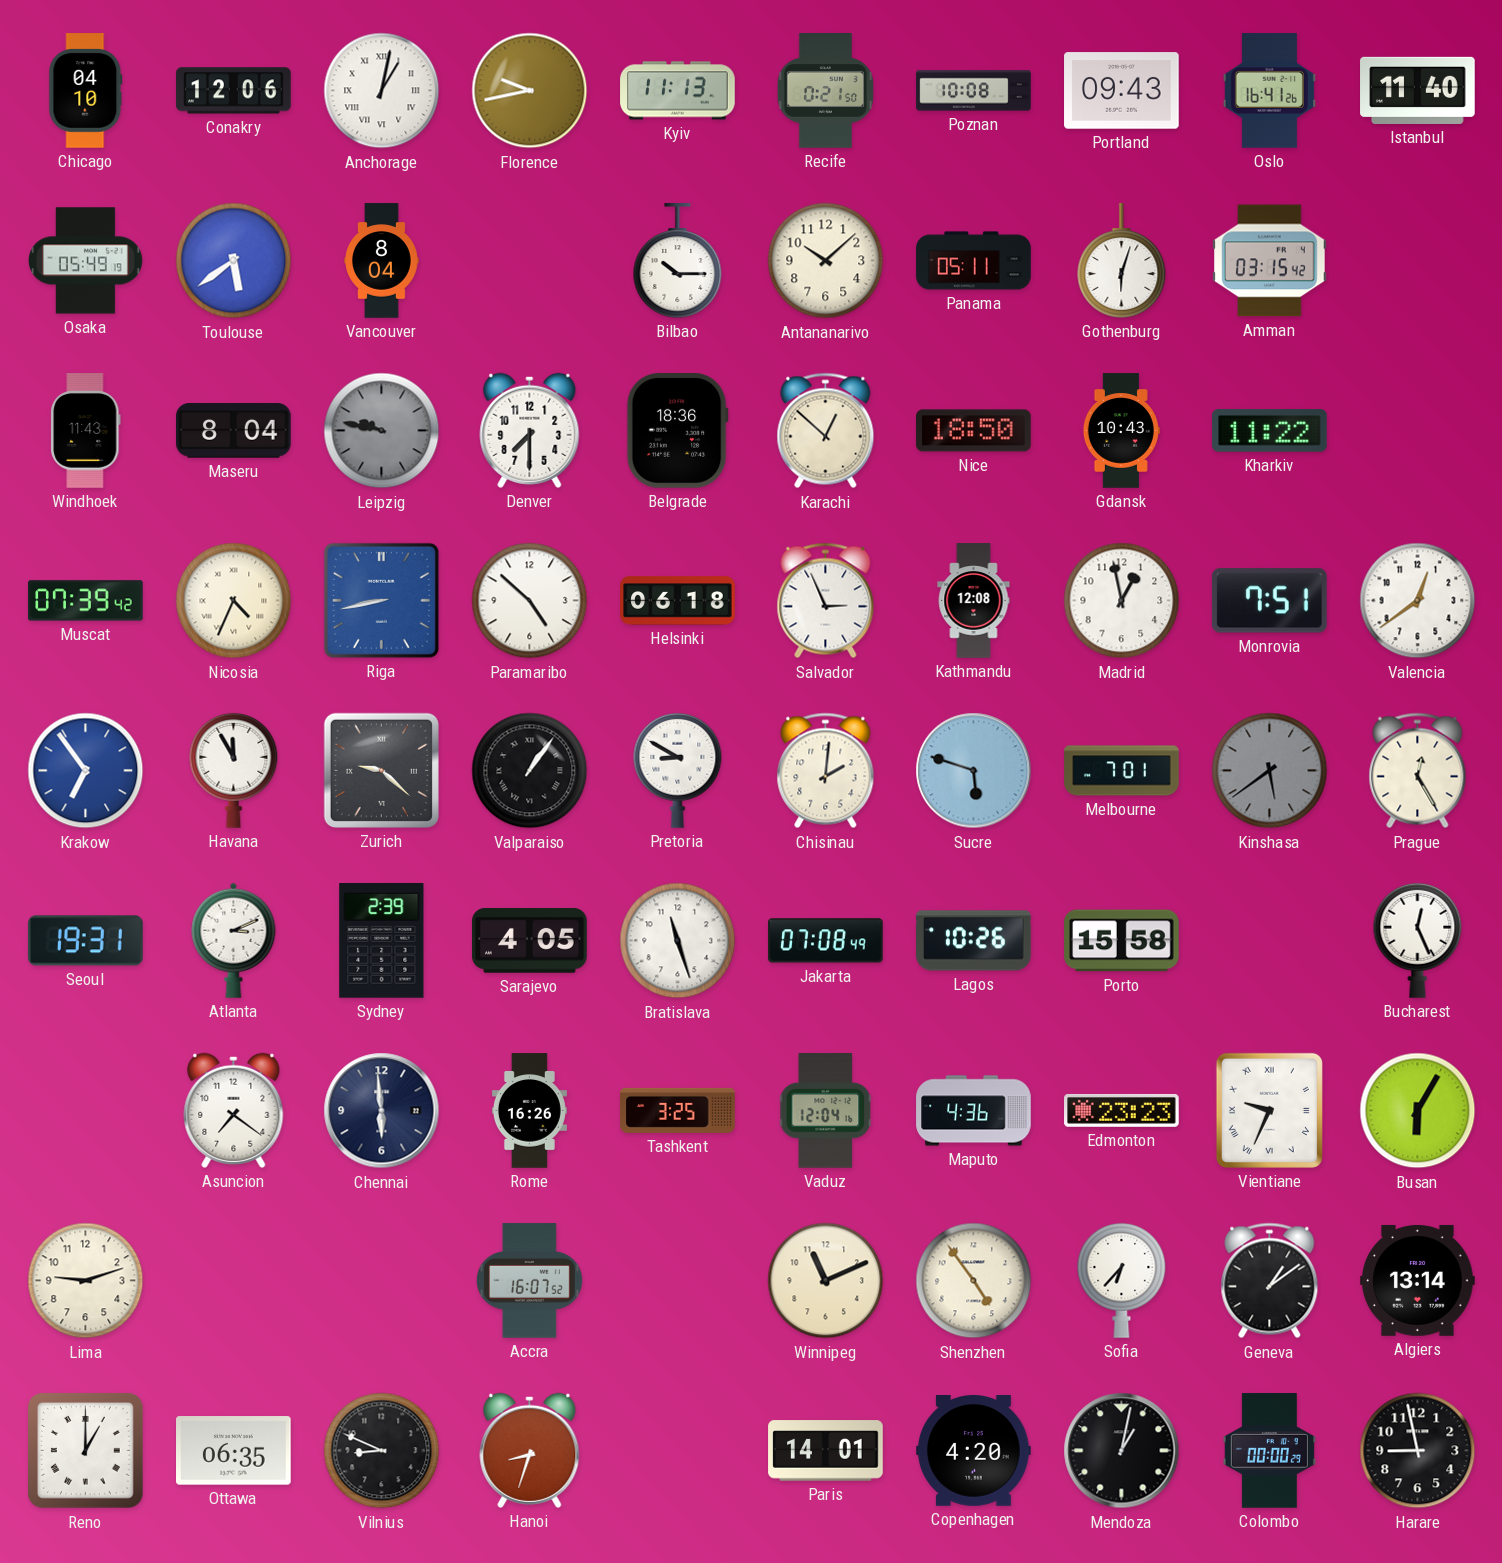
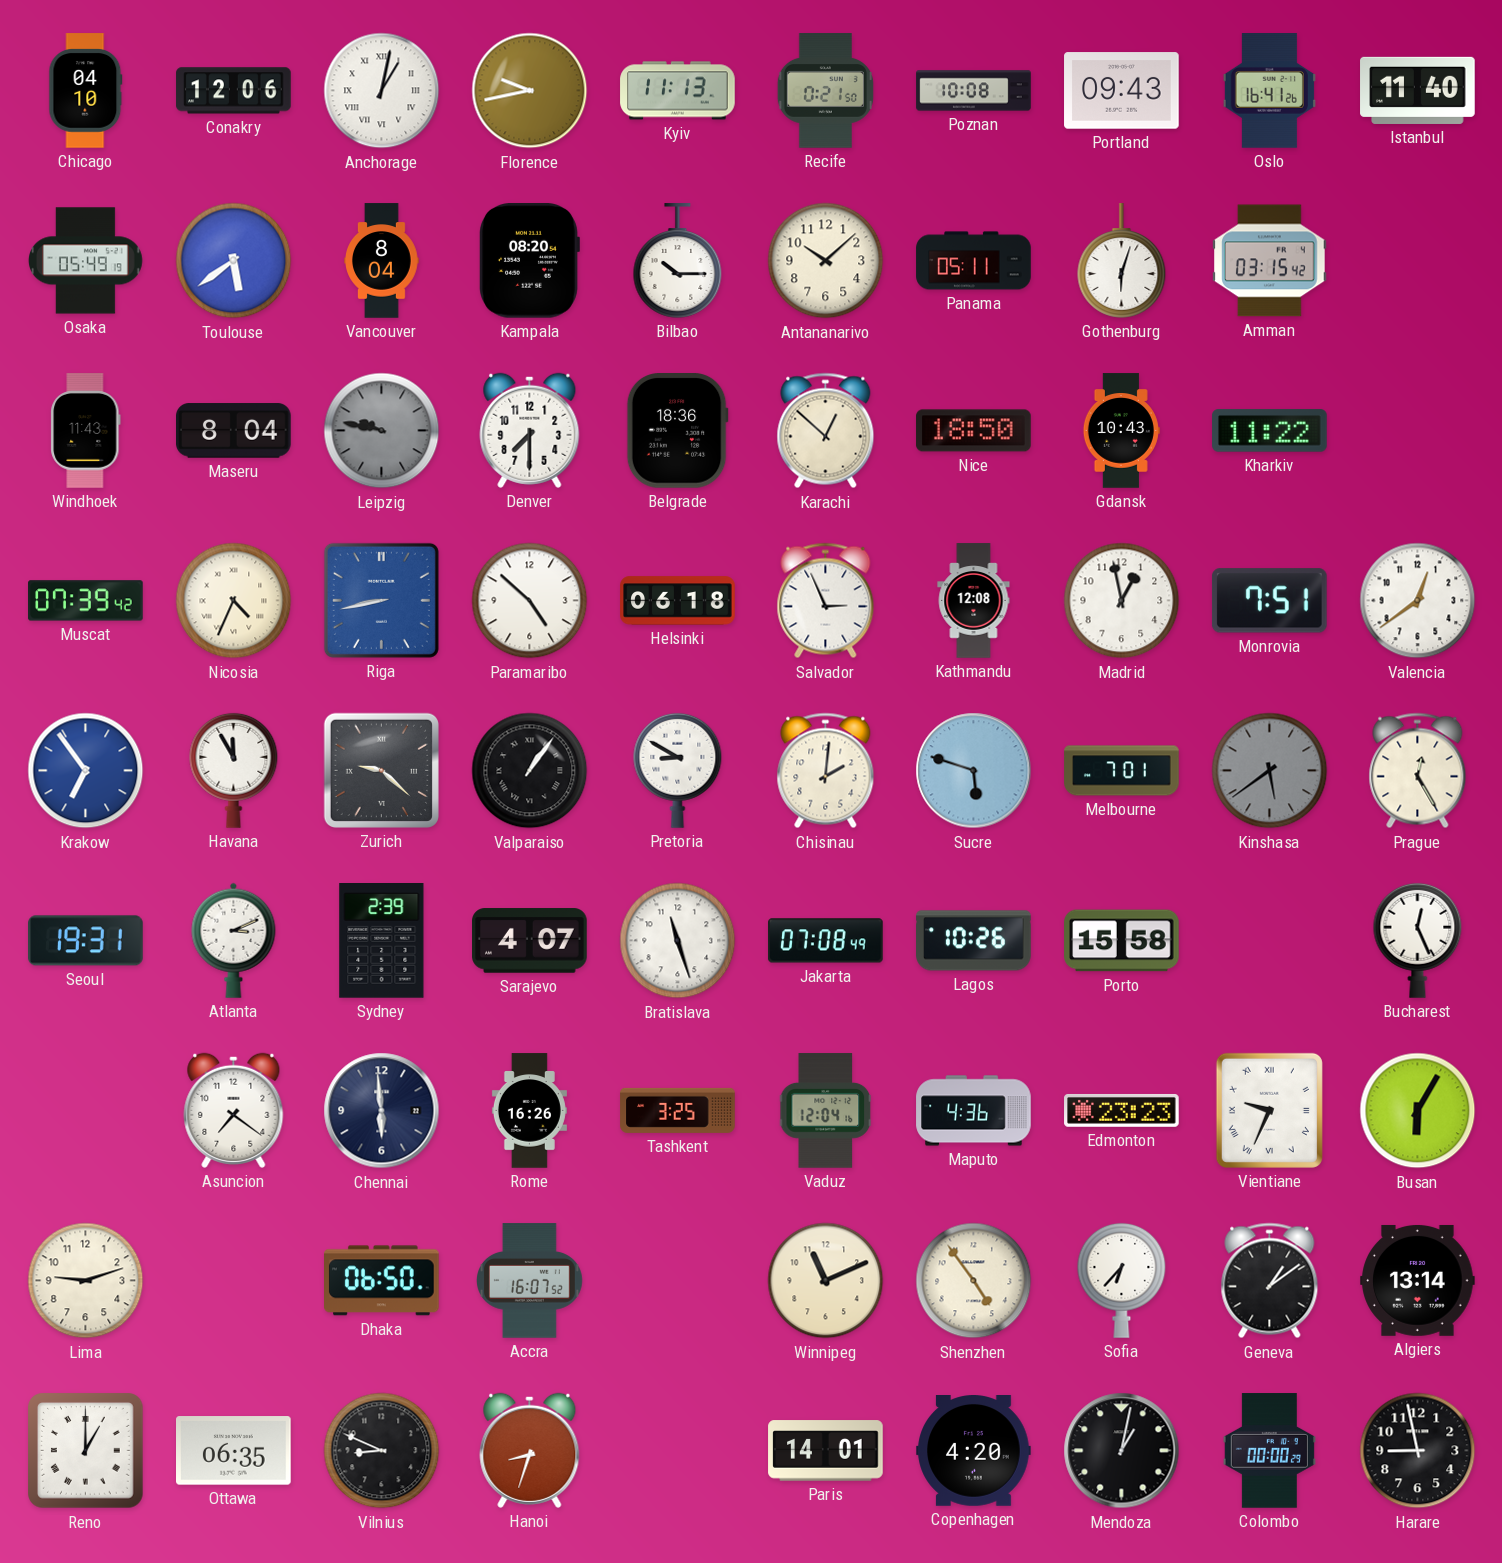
Kampala: none -> 08:20
Sarajevo: 4:05 -> 4:07
Dhaka: none -> 06:50
